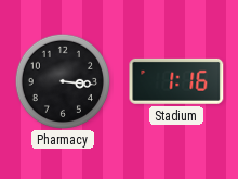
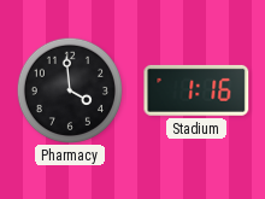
Pharmacy: 3:16 -> 3:59
